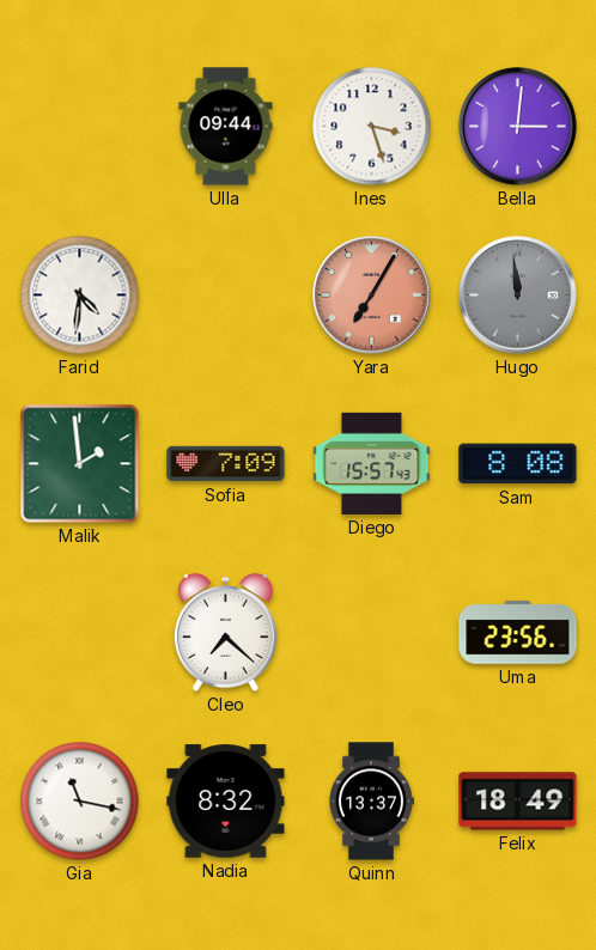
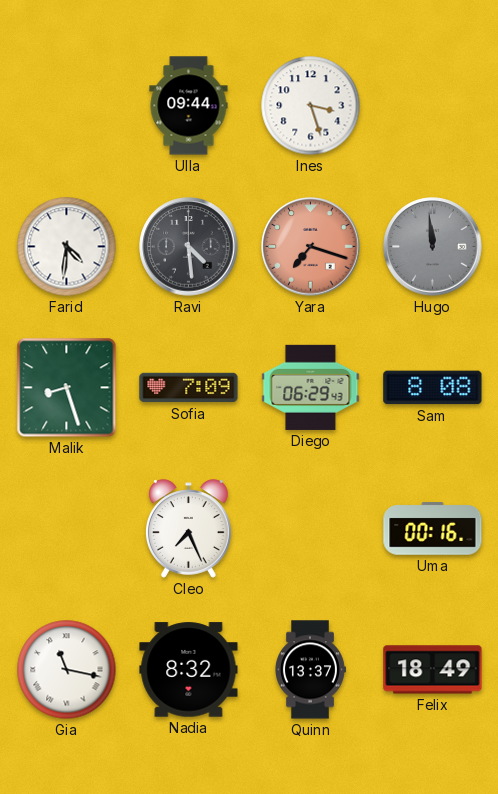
Bella: 3:01 -> none
Ravi: none -> 4:29
Yara: 7:05 -> 7:18
Malik: 1:59 -> 8:27
Diego: 15:57 -> 06:29
Cleo: 7:22 -> 7:26
Uma: 23:56 -> 00:16
